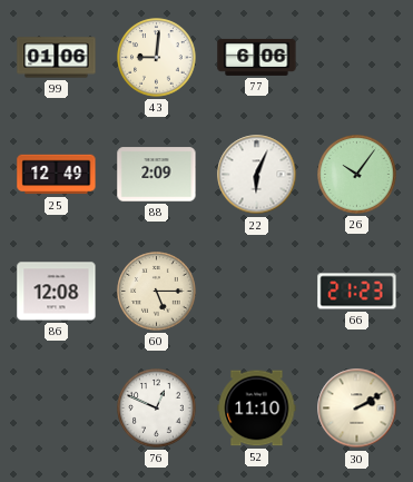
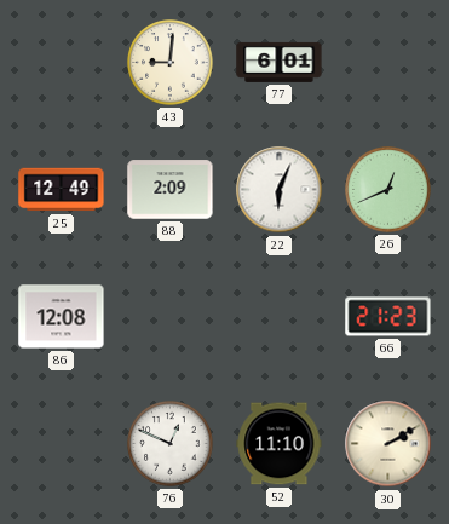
99: 01:06 -> none
77: 6:06 -> 6:01
26: 10:06 -> 12:41
60: 5:15 -> none
